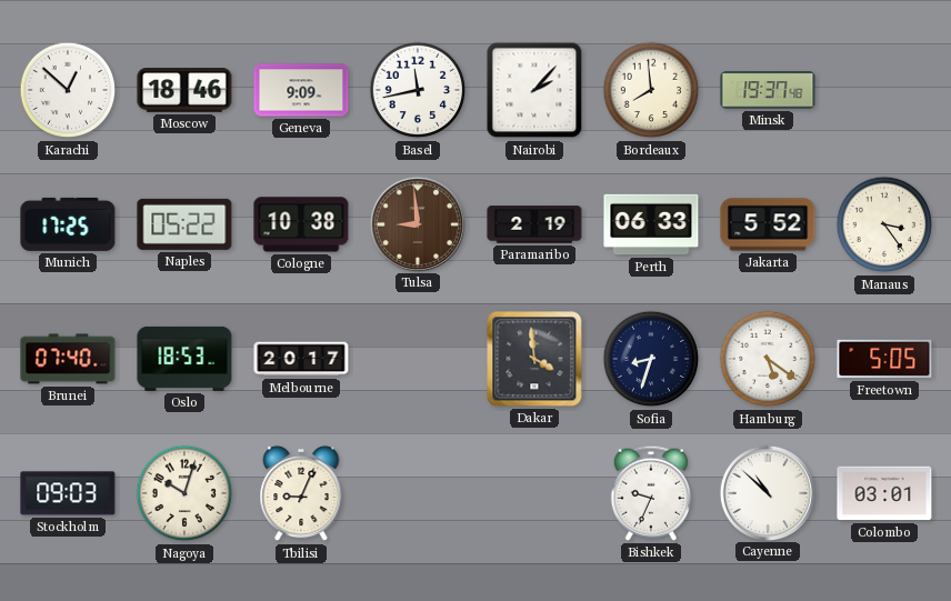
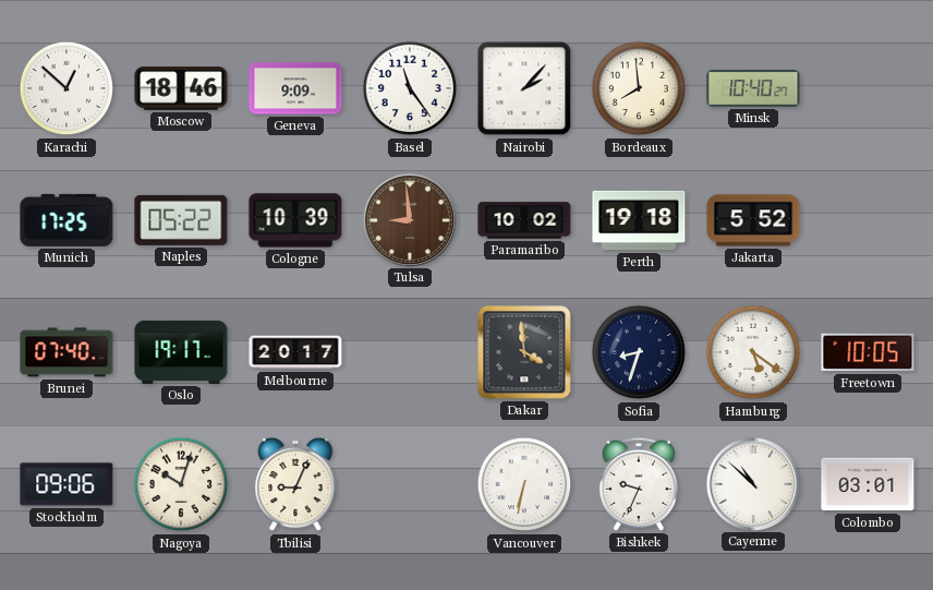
Basel: 11:43 -> 11:24
Minsk: 19:37 -> 10:40
Cologne: 10:38 -> 10:39
Paramaribo: 2:19 -> 10:02
Perth: 06:33 -> 19:18
Manaus: 3:24 -> none
Oslo: 18:53 -> 19:17
Freetown: 5:05 -> 10:05
Stockholm: 09:03 -> 09:06
Vancouver: none -> 6:32
